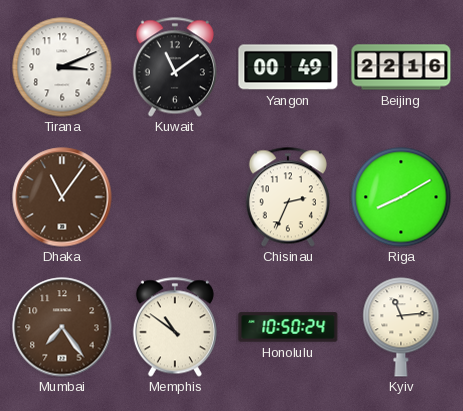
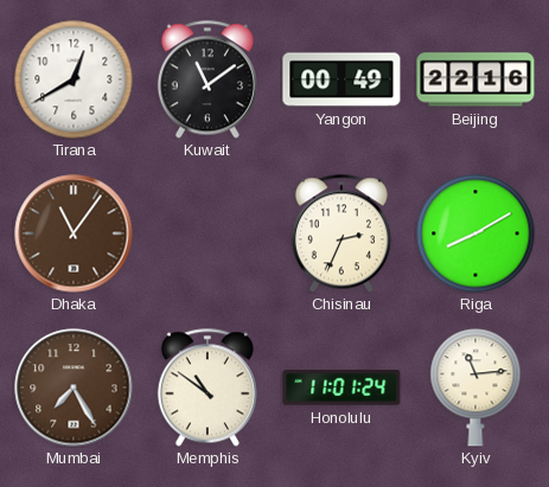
Tirana: 3:11 -> 12:40
Mumbai: 7:24 -> 7:25
Honolulu: 10:50 -> 11:01
